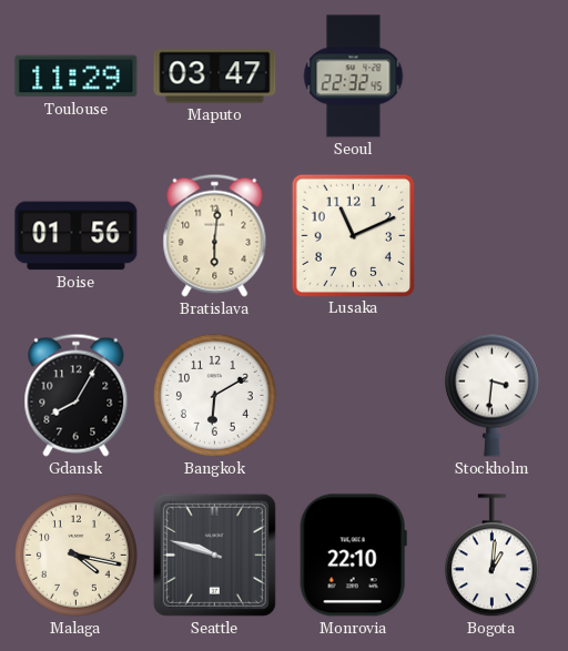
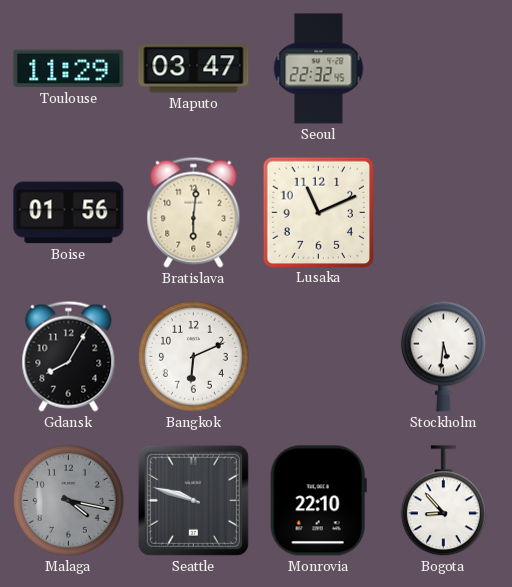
Bangkok: 6:10 -> 6:11
Stockholm: 3:31 -> 5:31
Malaga dial: cream -> grey
Bogota: 1:01 -> 8:53
